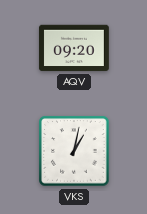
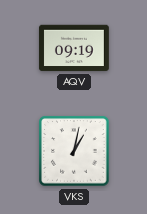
AQV: 09:20 -> 09:19
